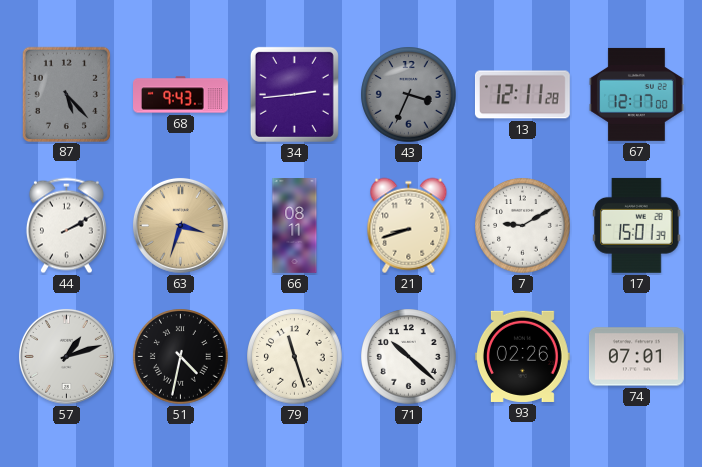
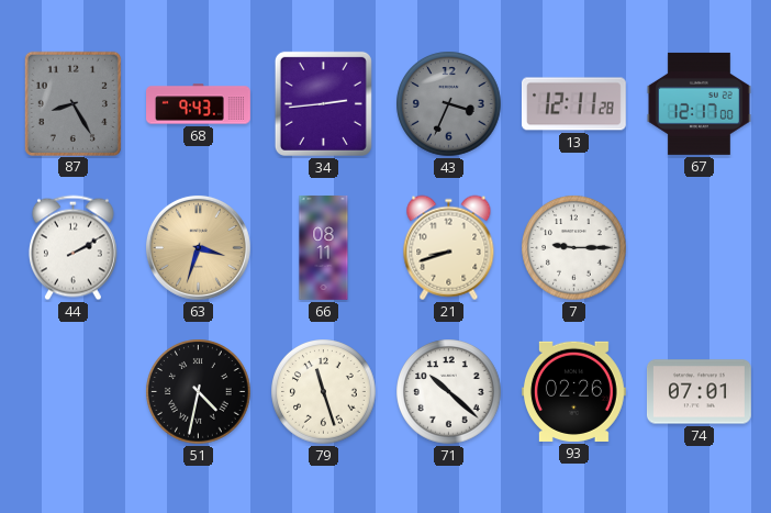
87: 5:23 -> 8:25
7: 9:10 -> 9:15
17: 15:01 -> none
57: 1:12 -> none
